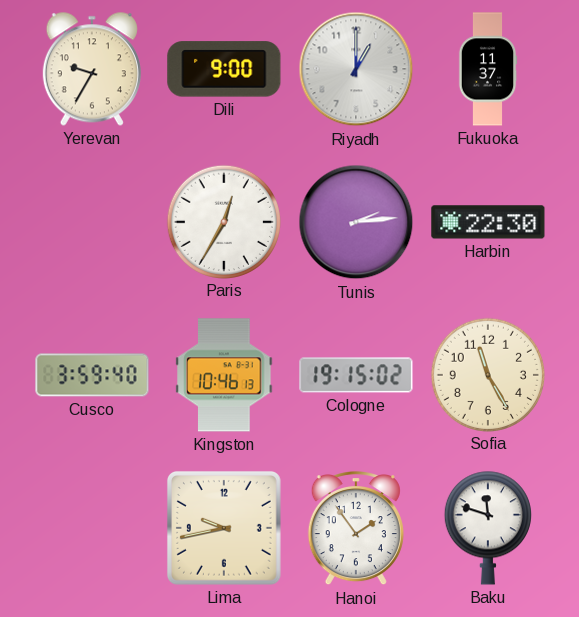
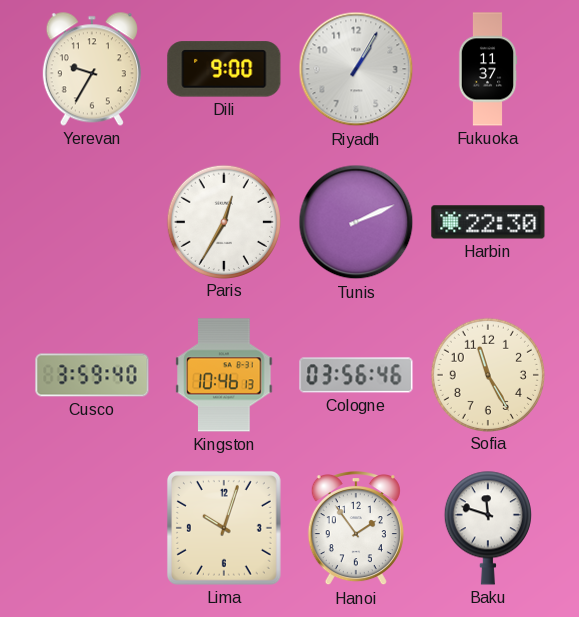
Riyadh: 1:00 -> 1:05
Tunis: 2:14 -> 2:11
Cologne: 19:15 -> 03:56
Lima: 9:43 -> 10:03
